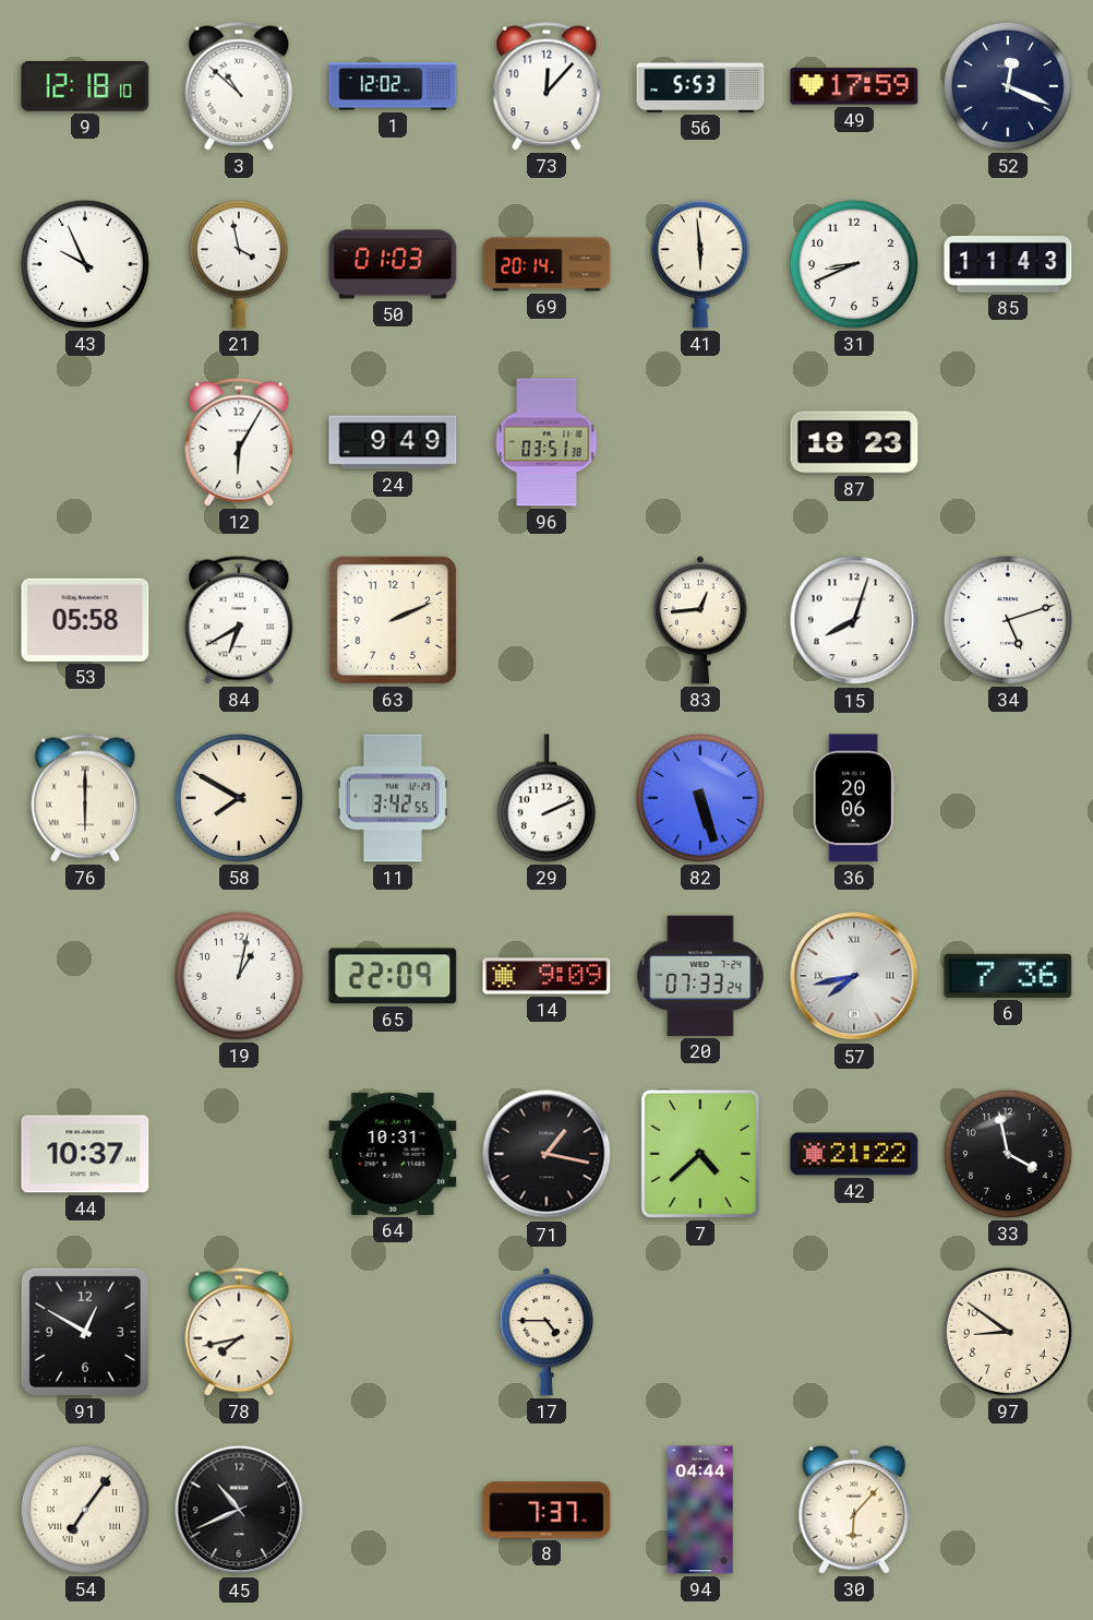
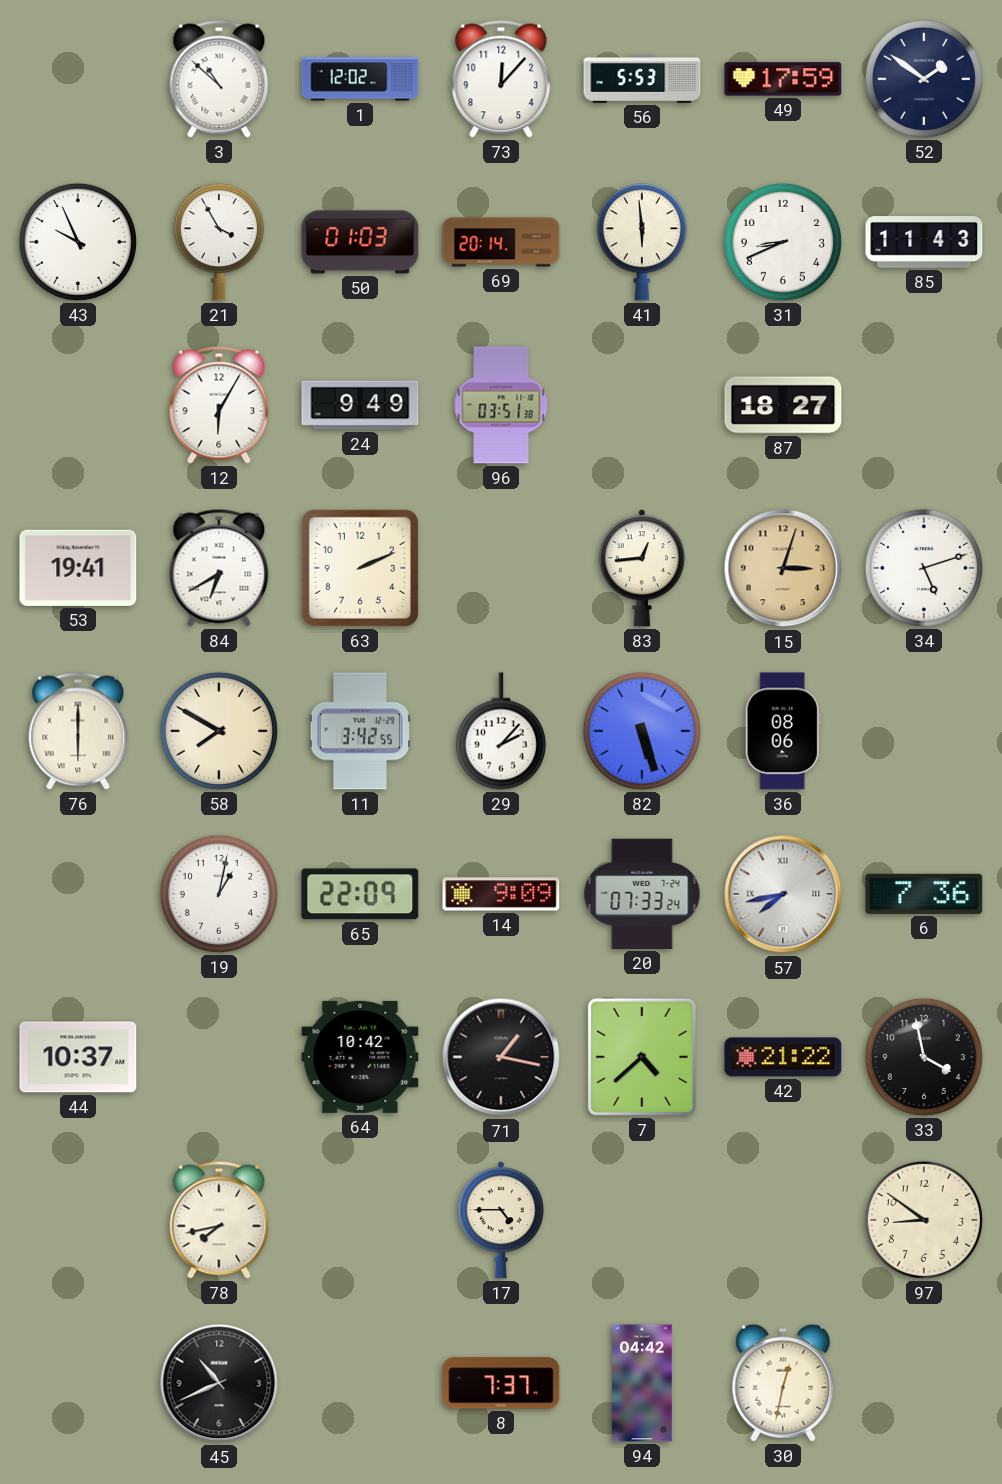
9: 12:18 -> none
52: 12:19 -> 1:51
21: 3:58 -> 3:55
87: 18:23 -> 18:27
53: 05:58 -> 19:41
15: 8:03 -> 3:03
15 dial: white -> champagne
29: 2:11 -> 2:07
36: 20:06 -> 08:06
64: 10:31 -> 10:42
91: 12:50 -> none
54: 7:06 -> none
94: 04:44 -> 04:42
30: 6:07 -> 12:32
